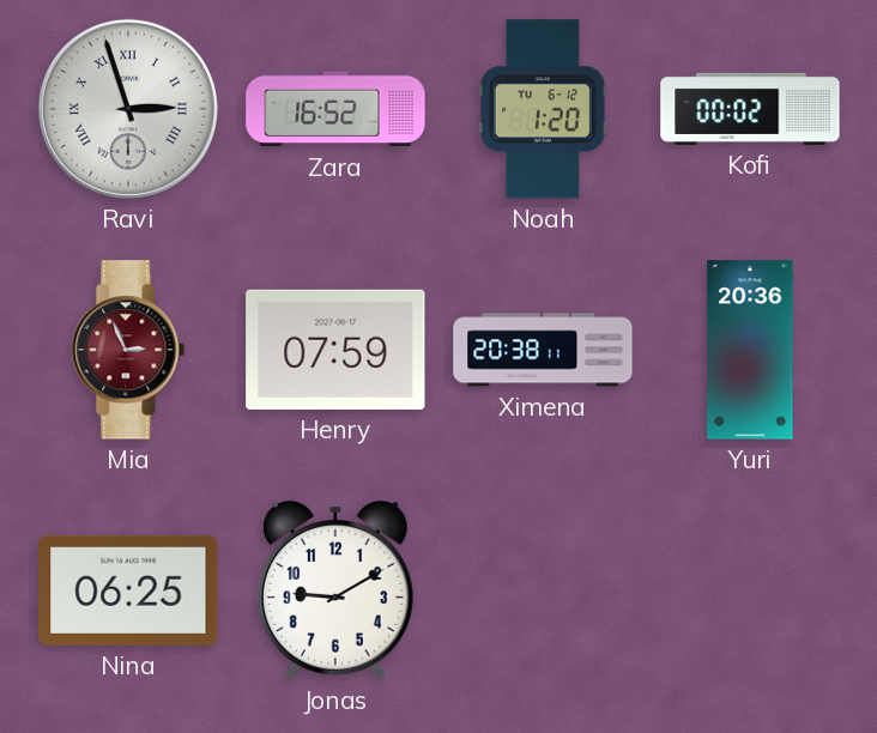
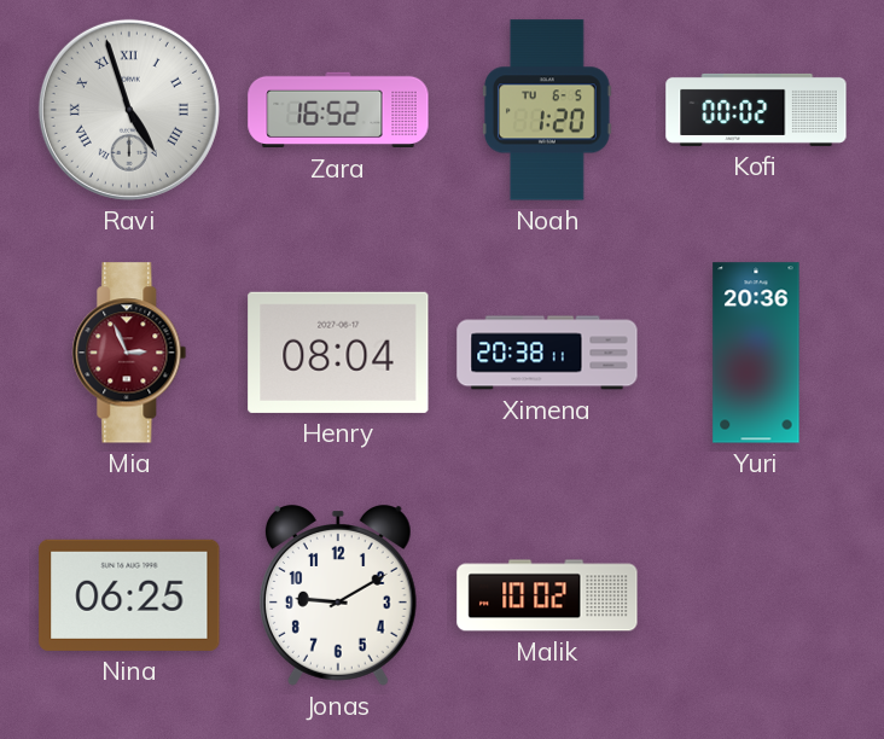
Ravi: 2:57 -> 4:57
Noah date: TU 6-12 -> TU 6-5
Henry: 07:59 -> 08:04
Malik: none -> 10:02
